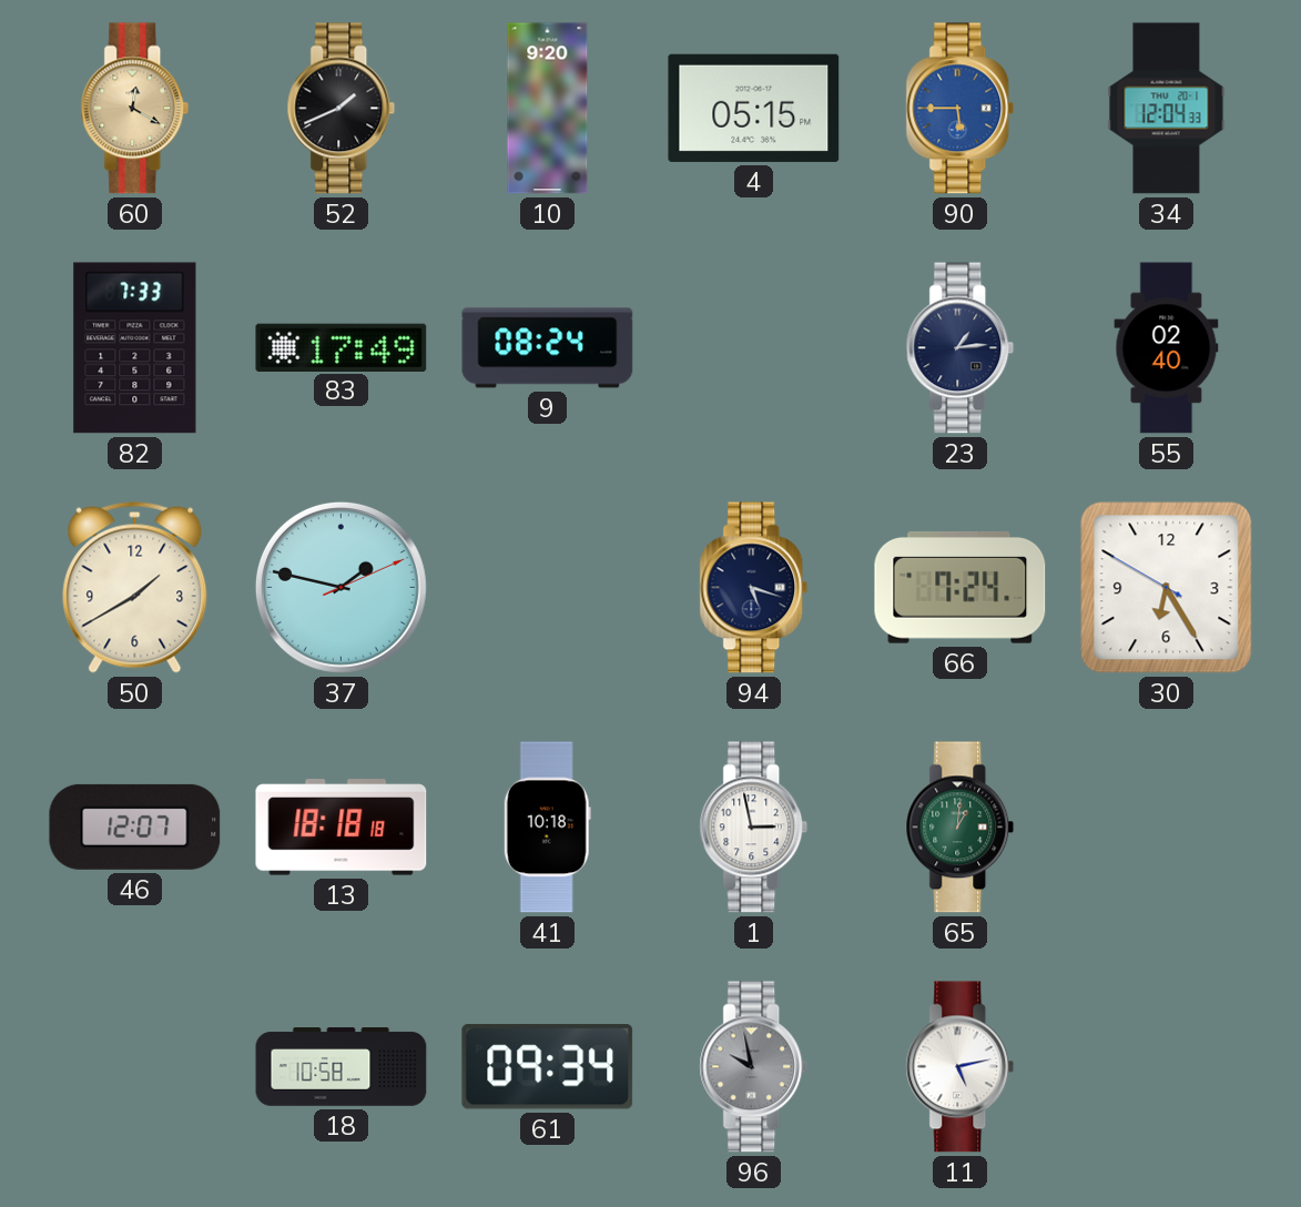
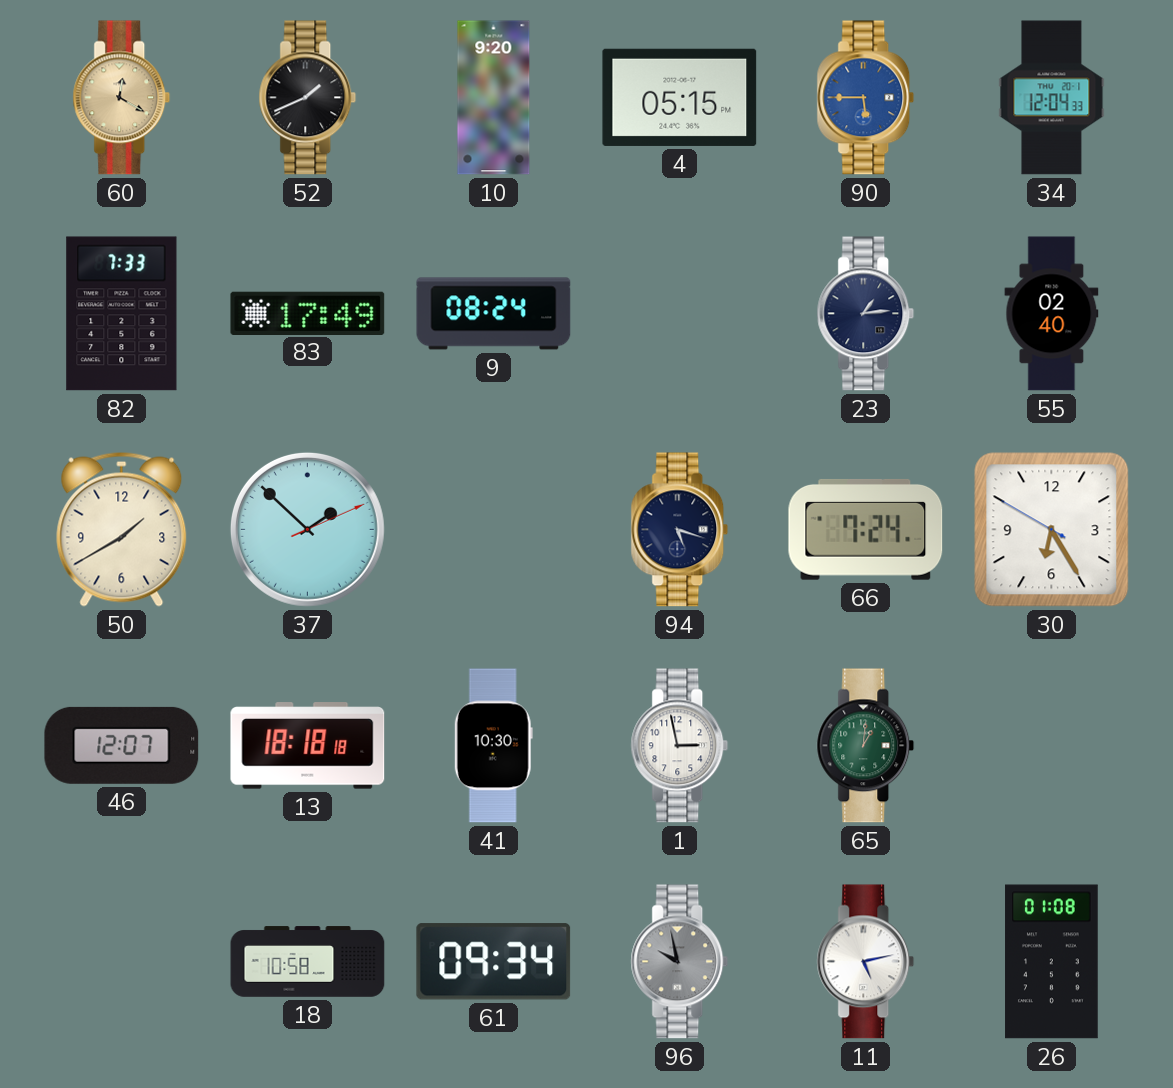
37: 1:47 -> 1:52
41: 10:18 -> 10:30
26: none -> 01:08
